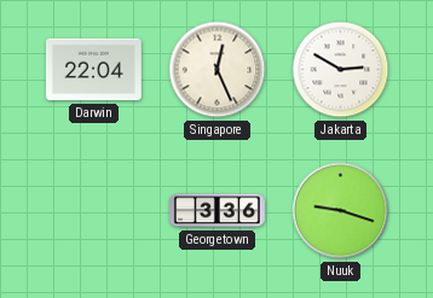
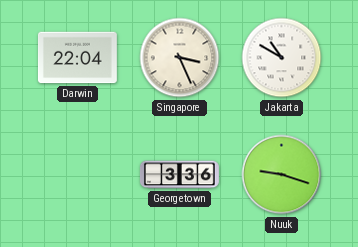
Singapore: 12:26 -> 3:26
Jakarta: 2:50 -> 10:50
